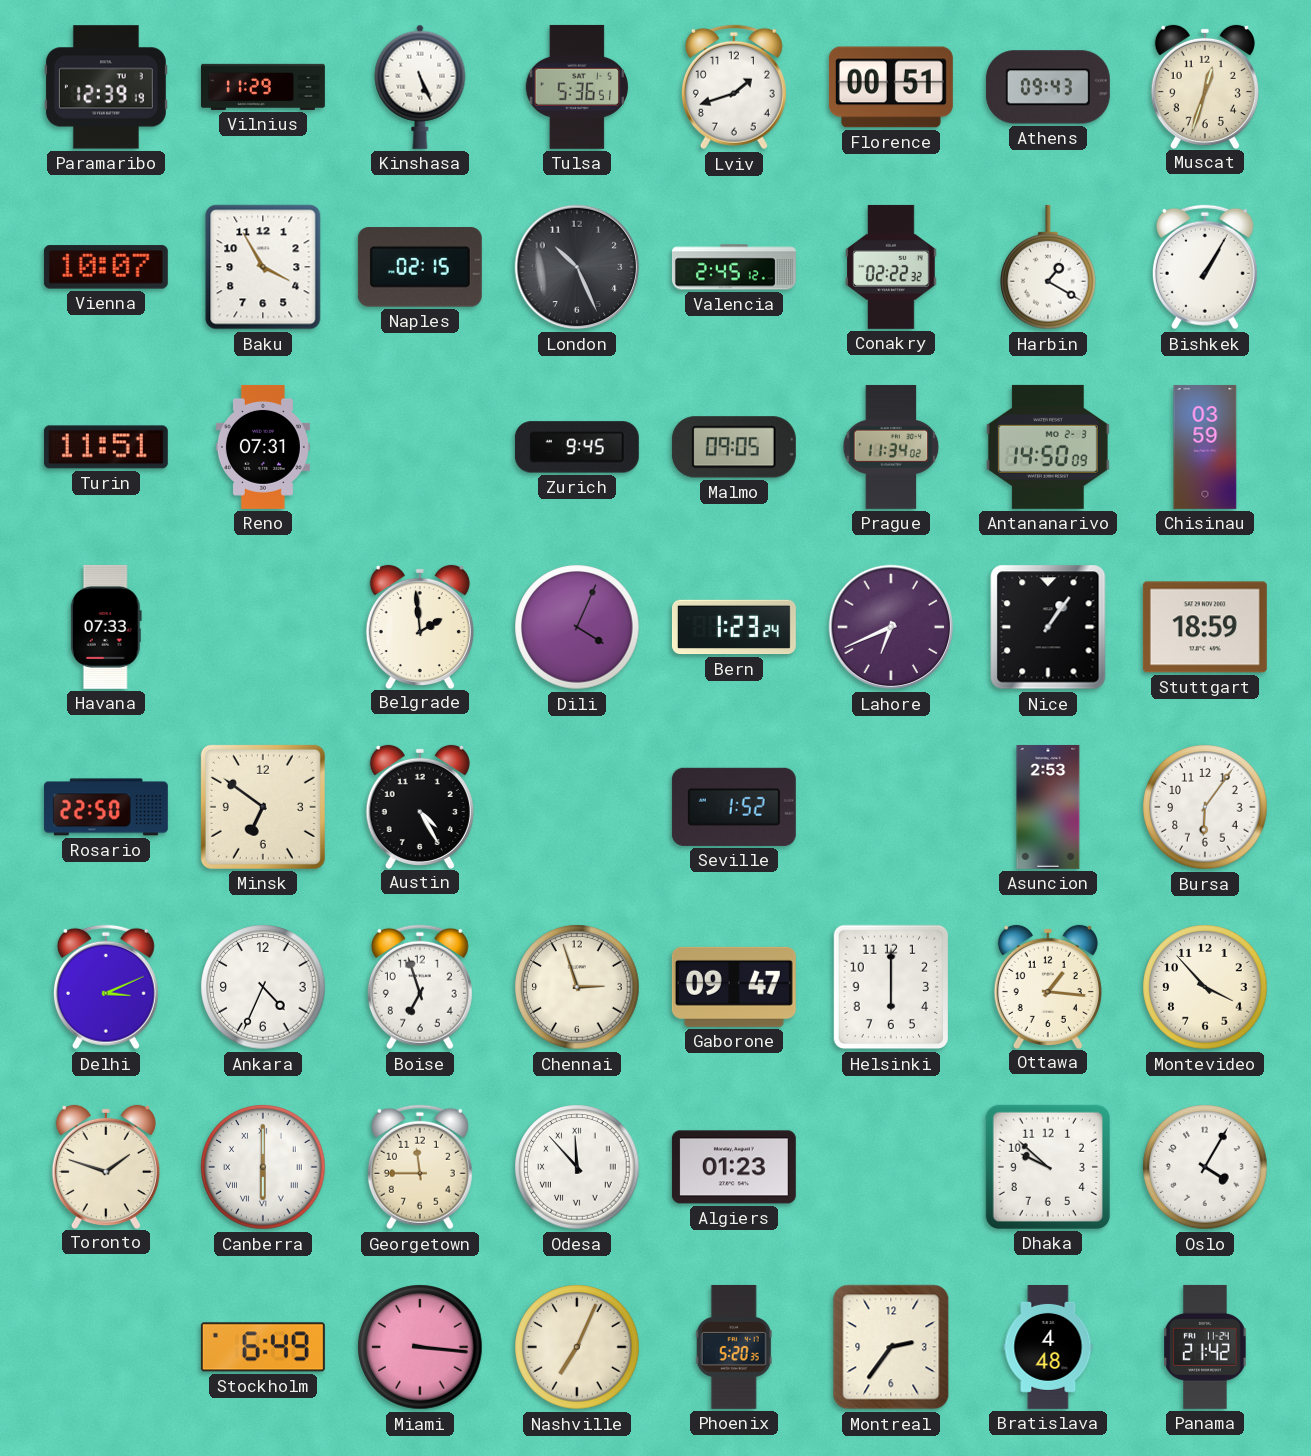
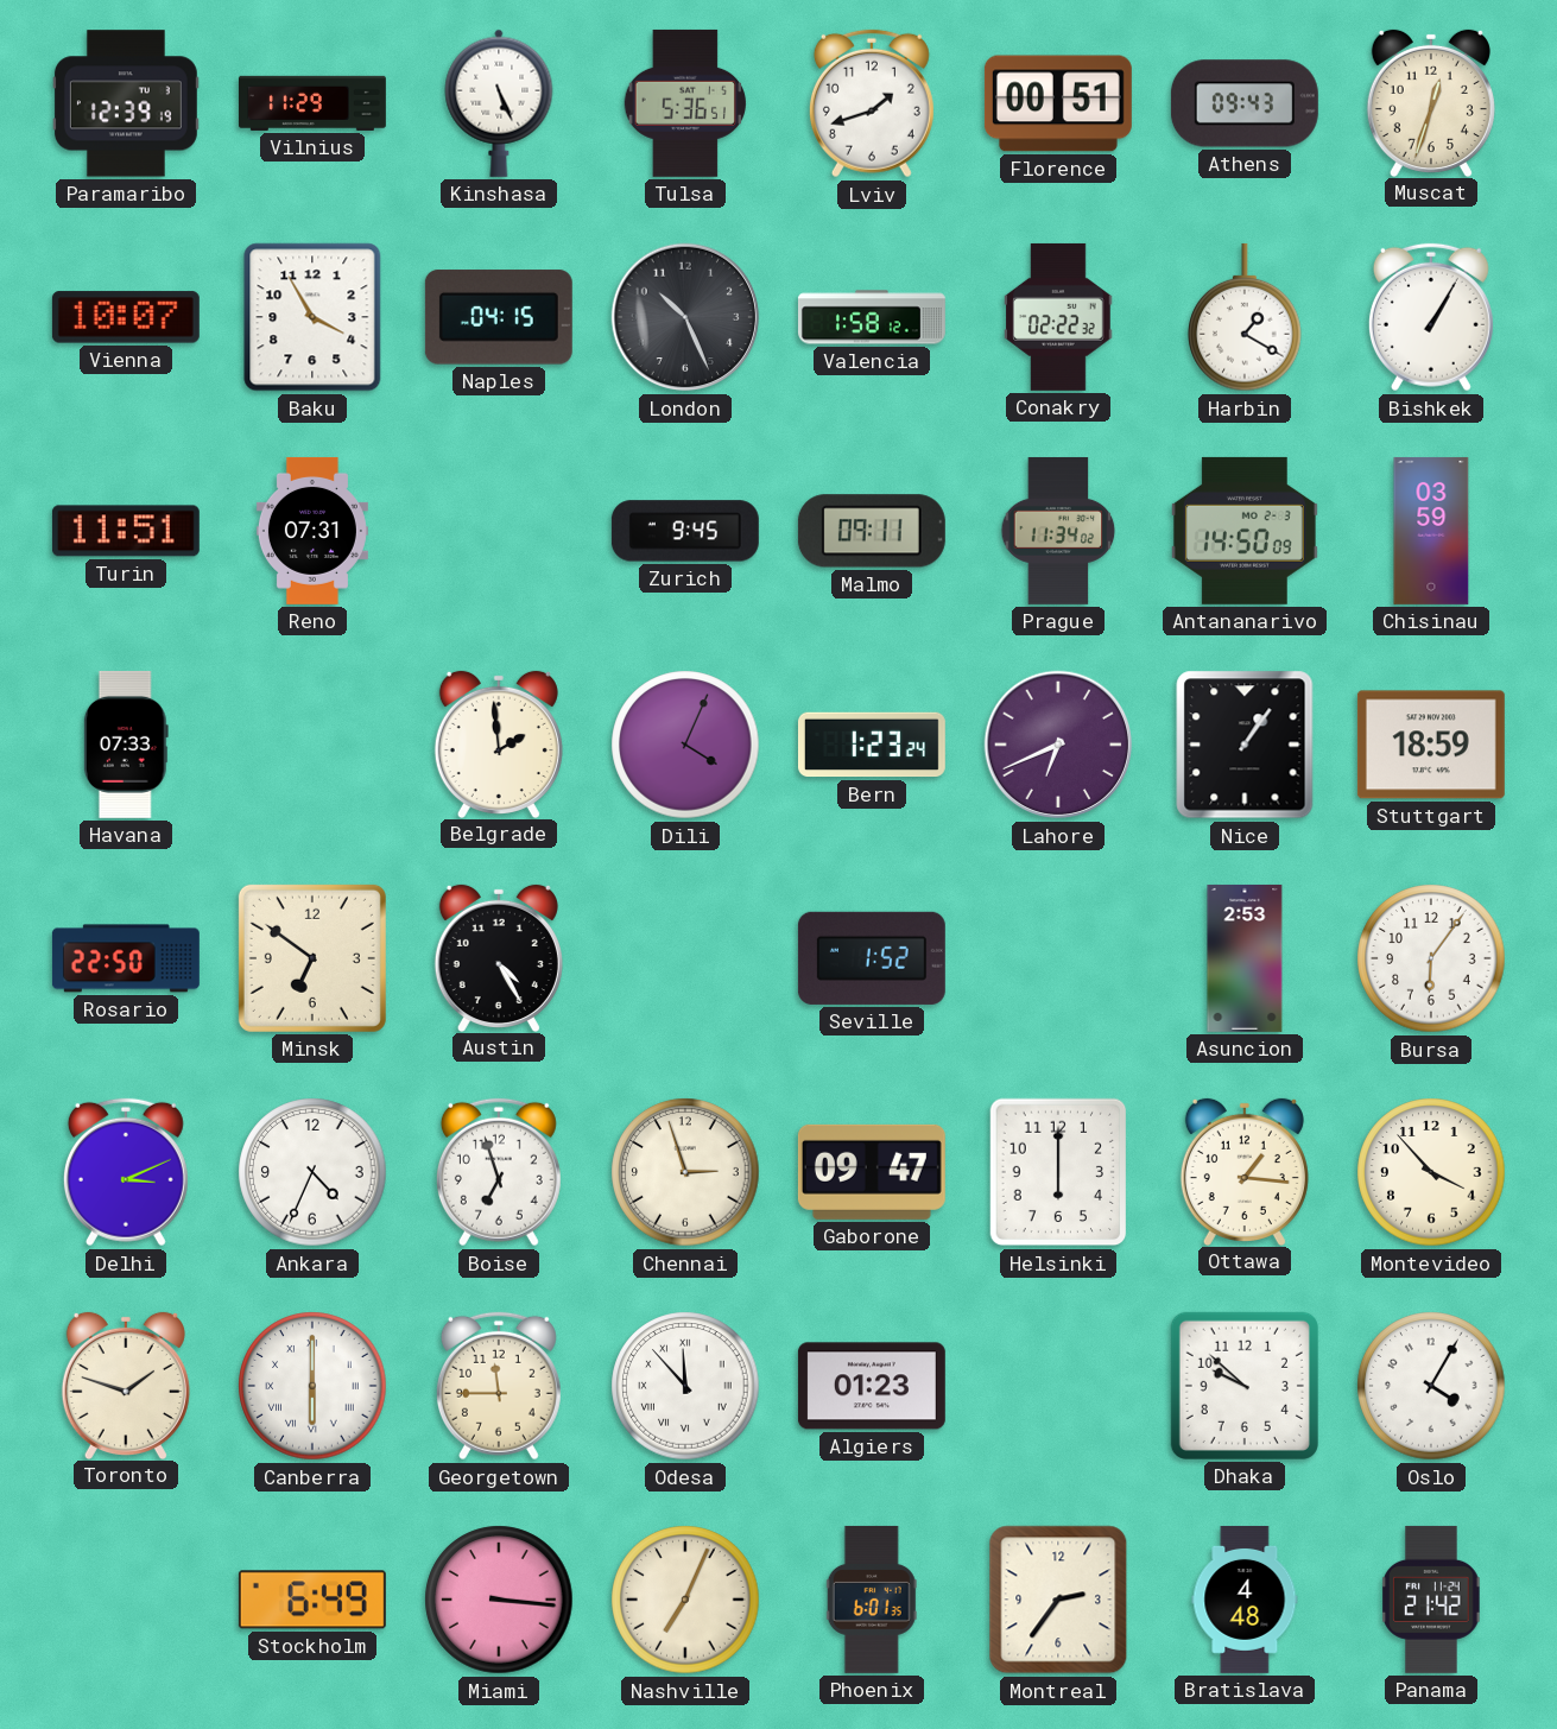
Naples: 02:15 -> 04:15
Valencia: 2:45 -> 1:58
Malmo: 09:05 -> 09:11
Phoenix: 5:20 -> 6:01
